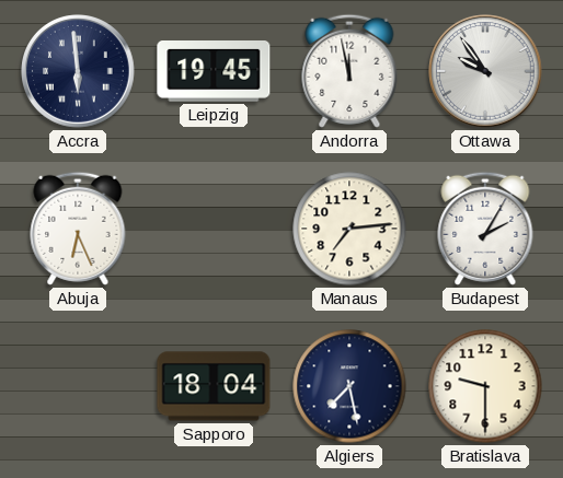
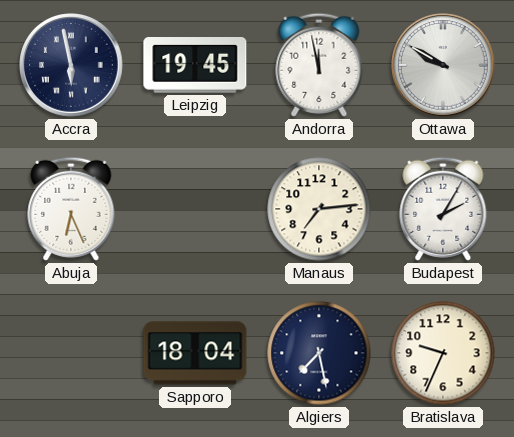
Accra: 5:59 -> 5:58
Ottawa: 9:54 -> 9:50
Bratislava: 9:30 -> 9:34
